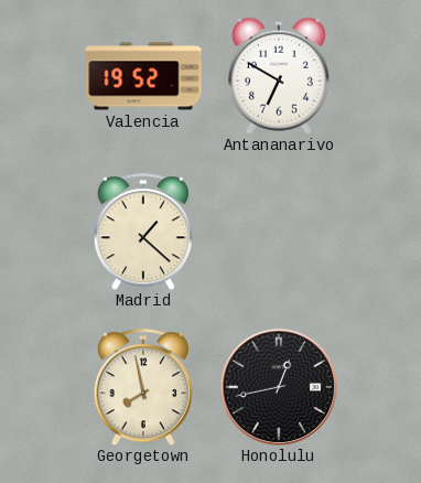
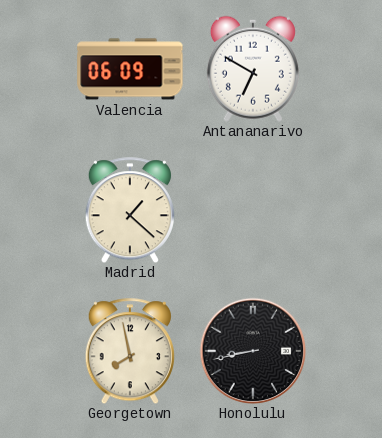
Valencia: 19:52 -> 06:09
Honolulu: 12:43 -> 8:43
